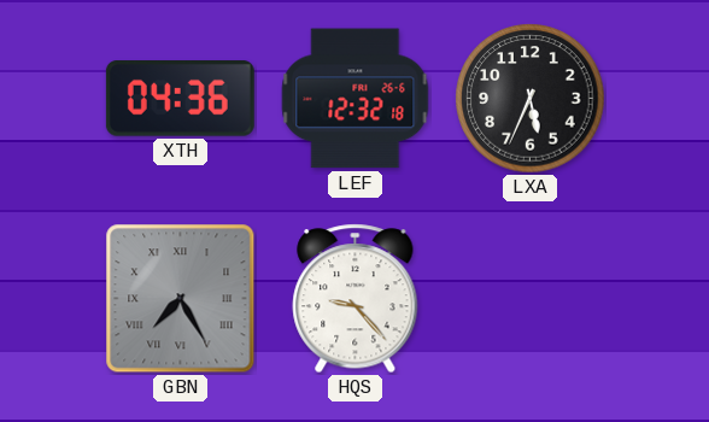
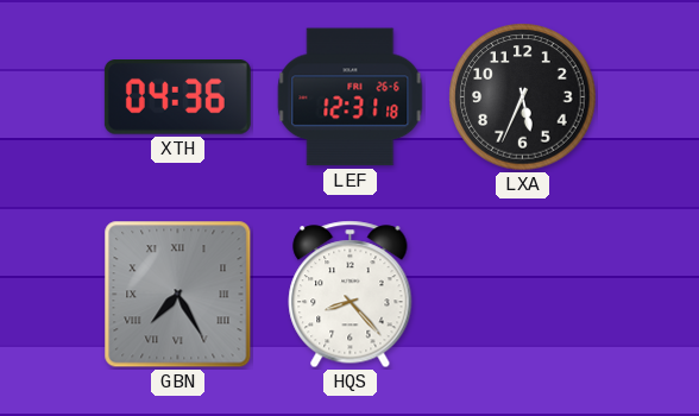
LEF: 12:32 -> 12:31
HQS: 9:23 -> 8:23
